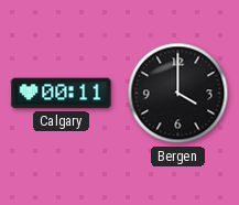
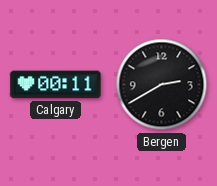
Bergen: 4:00 -> 2:40
